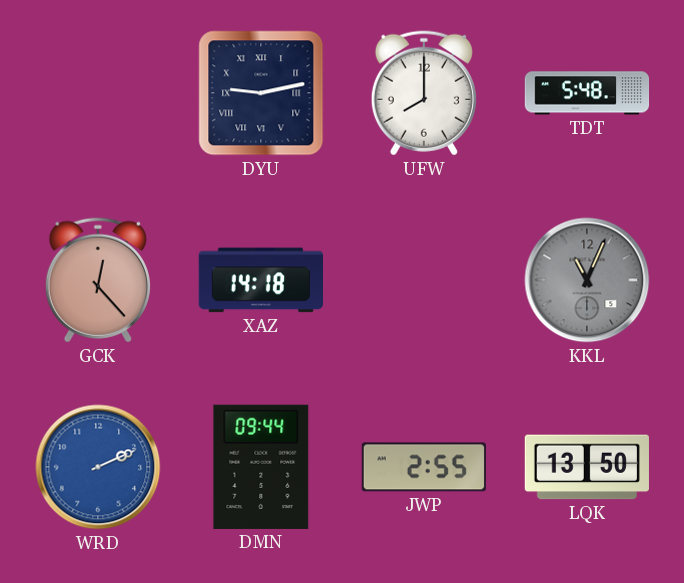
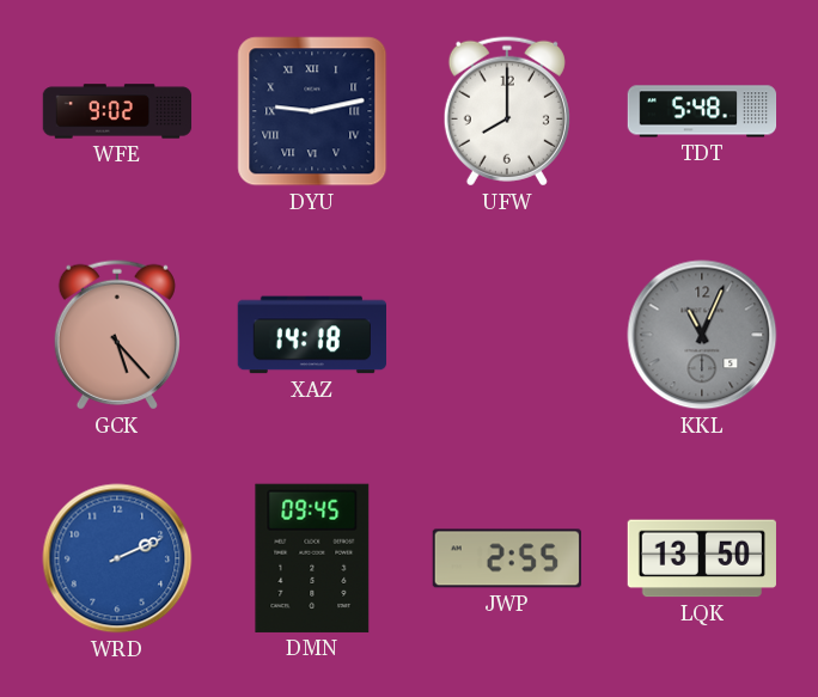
WFE: none -> 9:02
GCK: 12:23 -> 5:23
DMN: 09:44 -> 09:45
